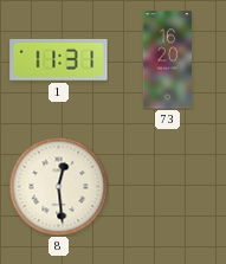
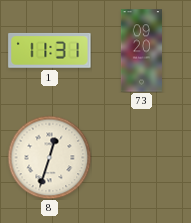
73: 16:20 -> 09:20
8: 12:29 -> 12:33
